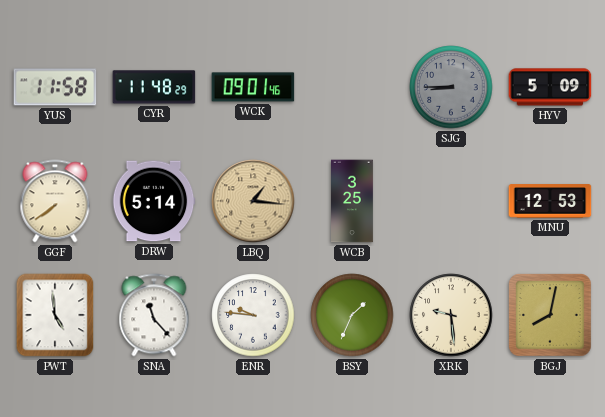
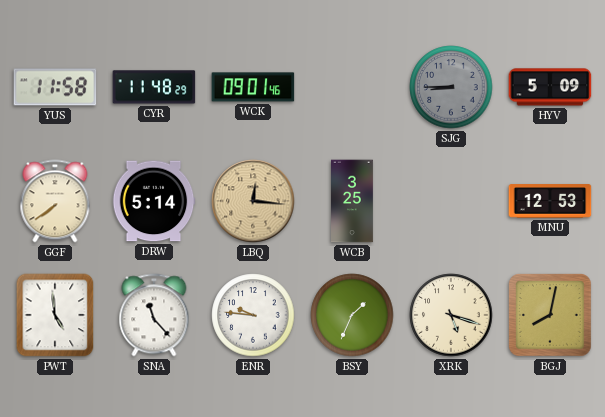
LBQ: 1:16 -> 12:16
XRK: 9:29 -> 5:18
